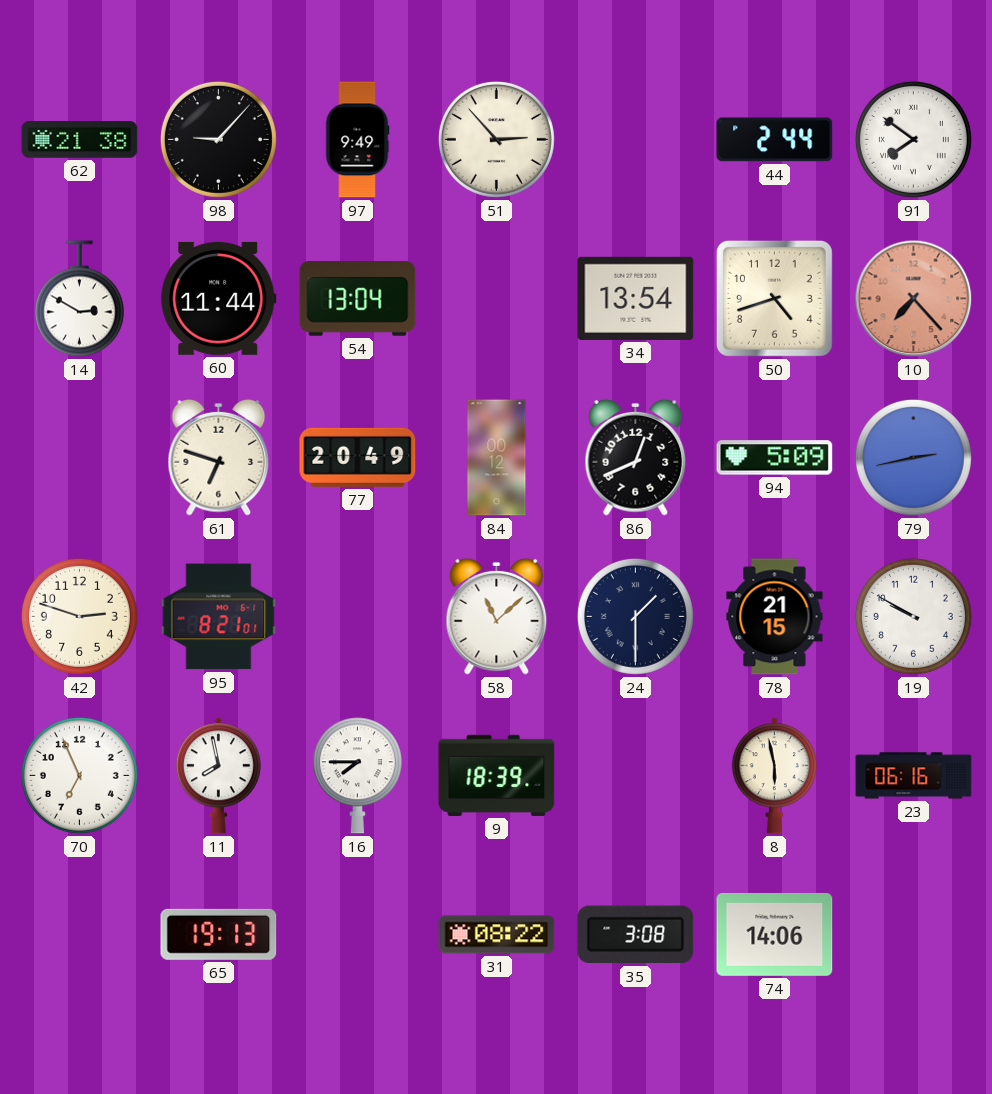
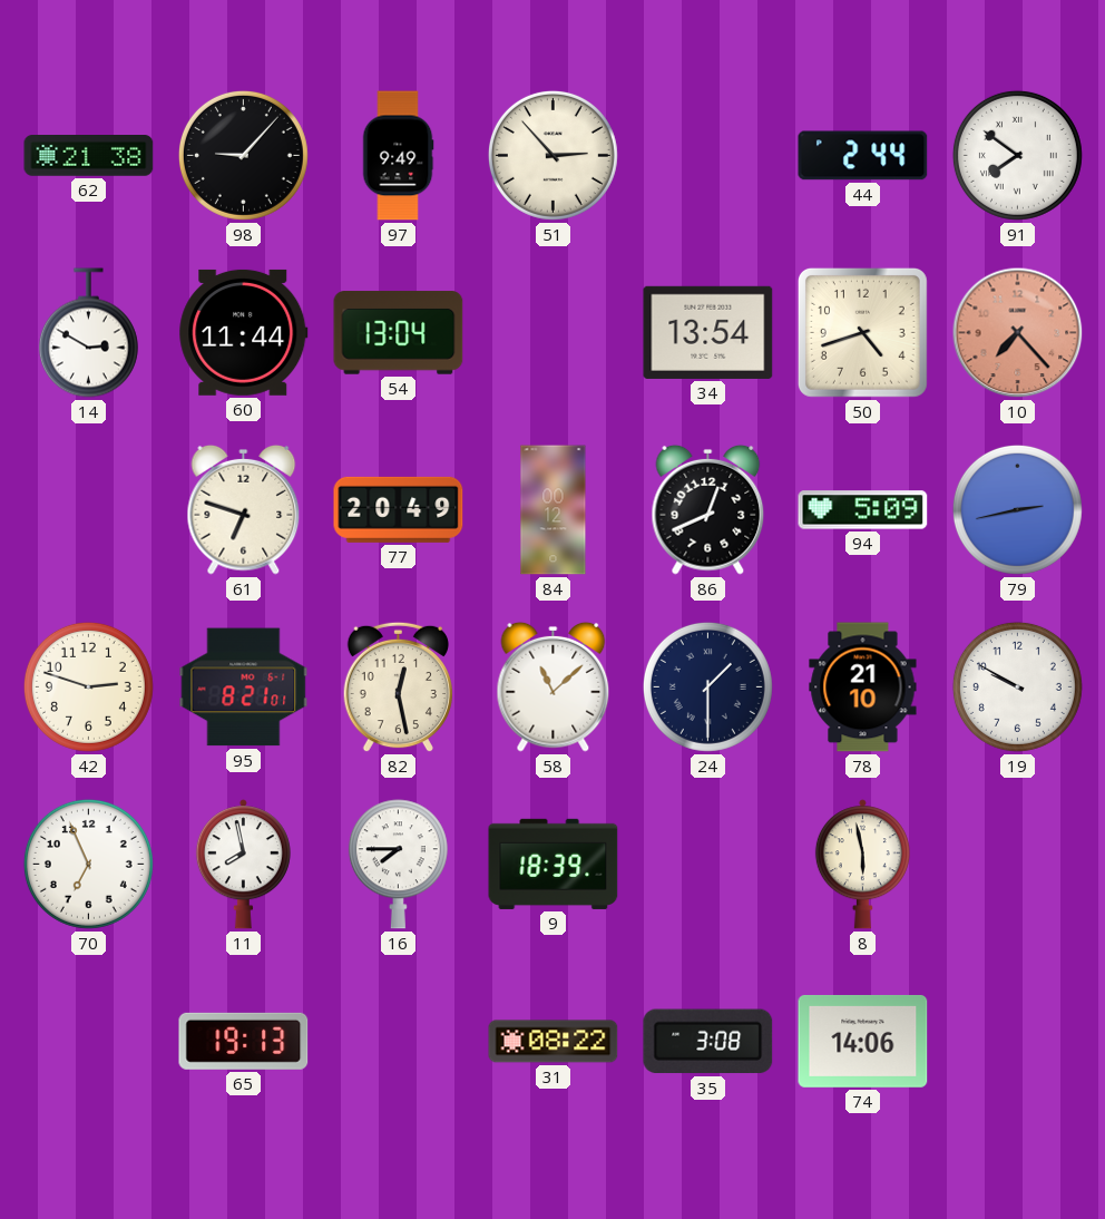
82: none -> 12:28
78: 21:15 -> 21:10
23: 06:16 -> none
